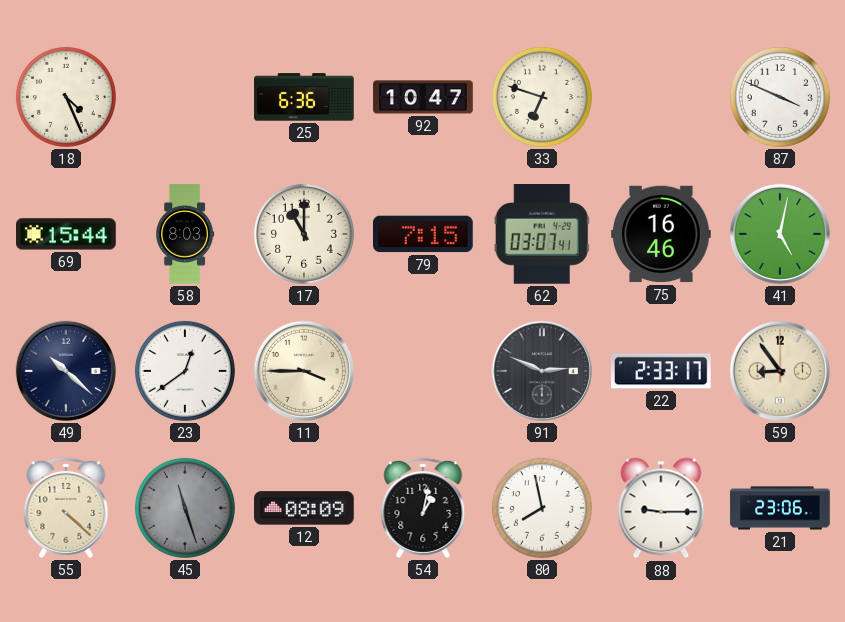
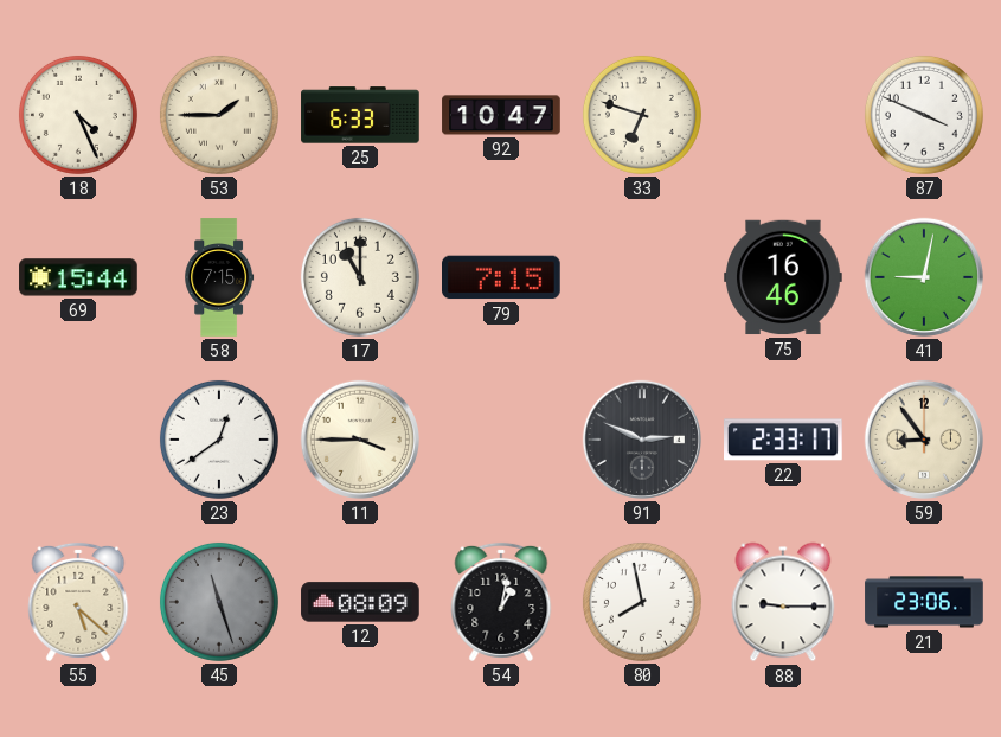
53: none -> 1:45
25: 6:36 -> 6:33
58: 8:03 -> 7:15
62: 03:07 -> none
41: 5:02 -> 9:02
49: 10:22 -> none
55: 4:22 -> 5:22
